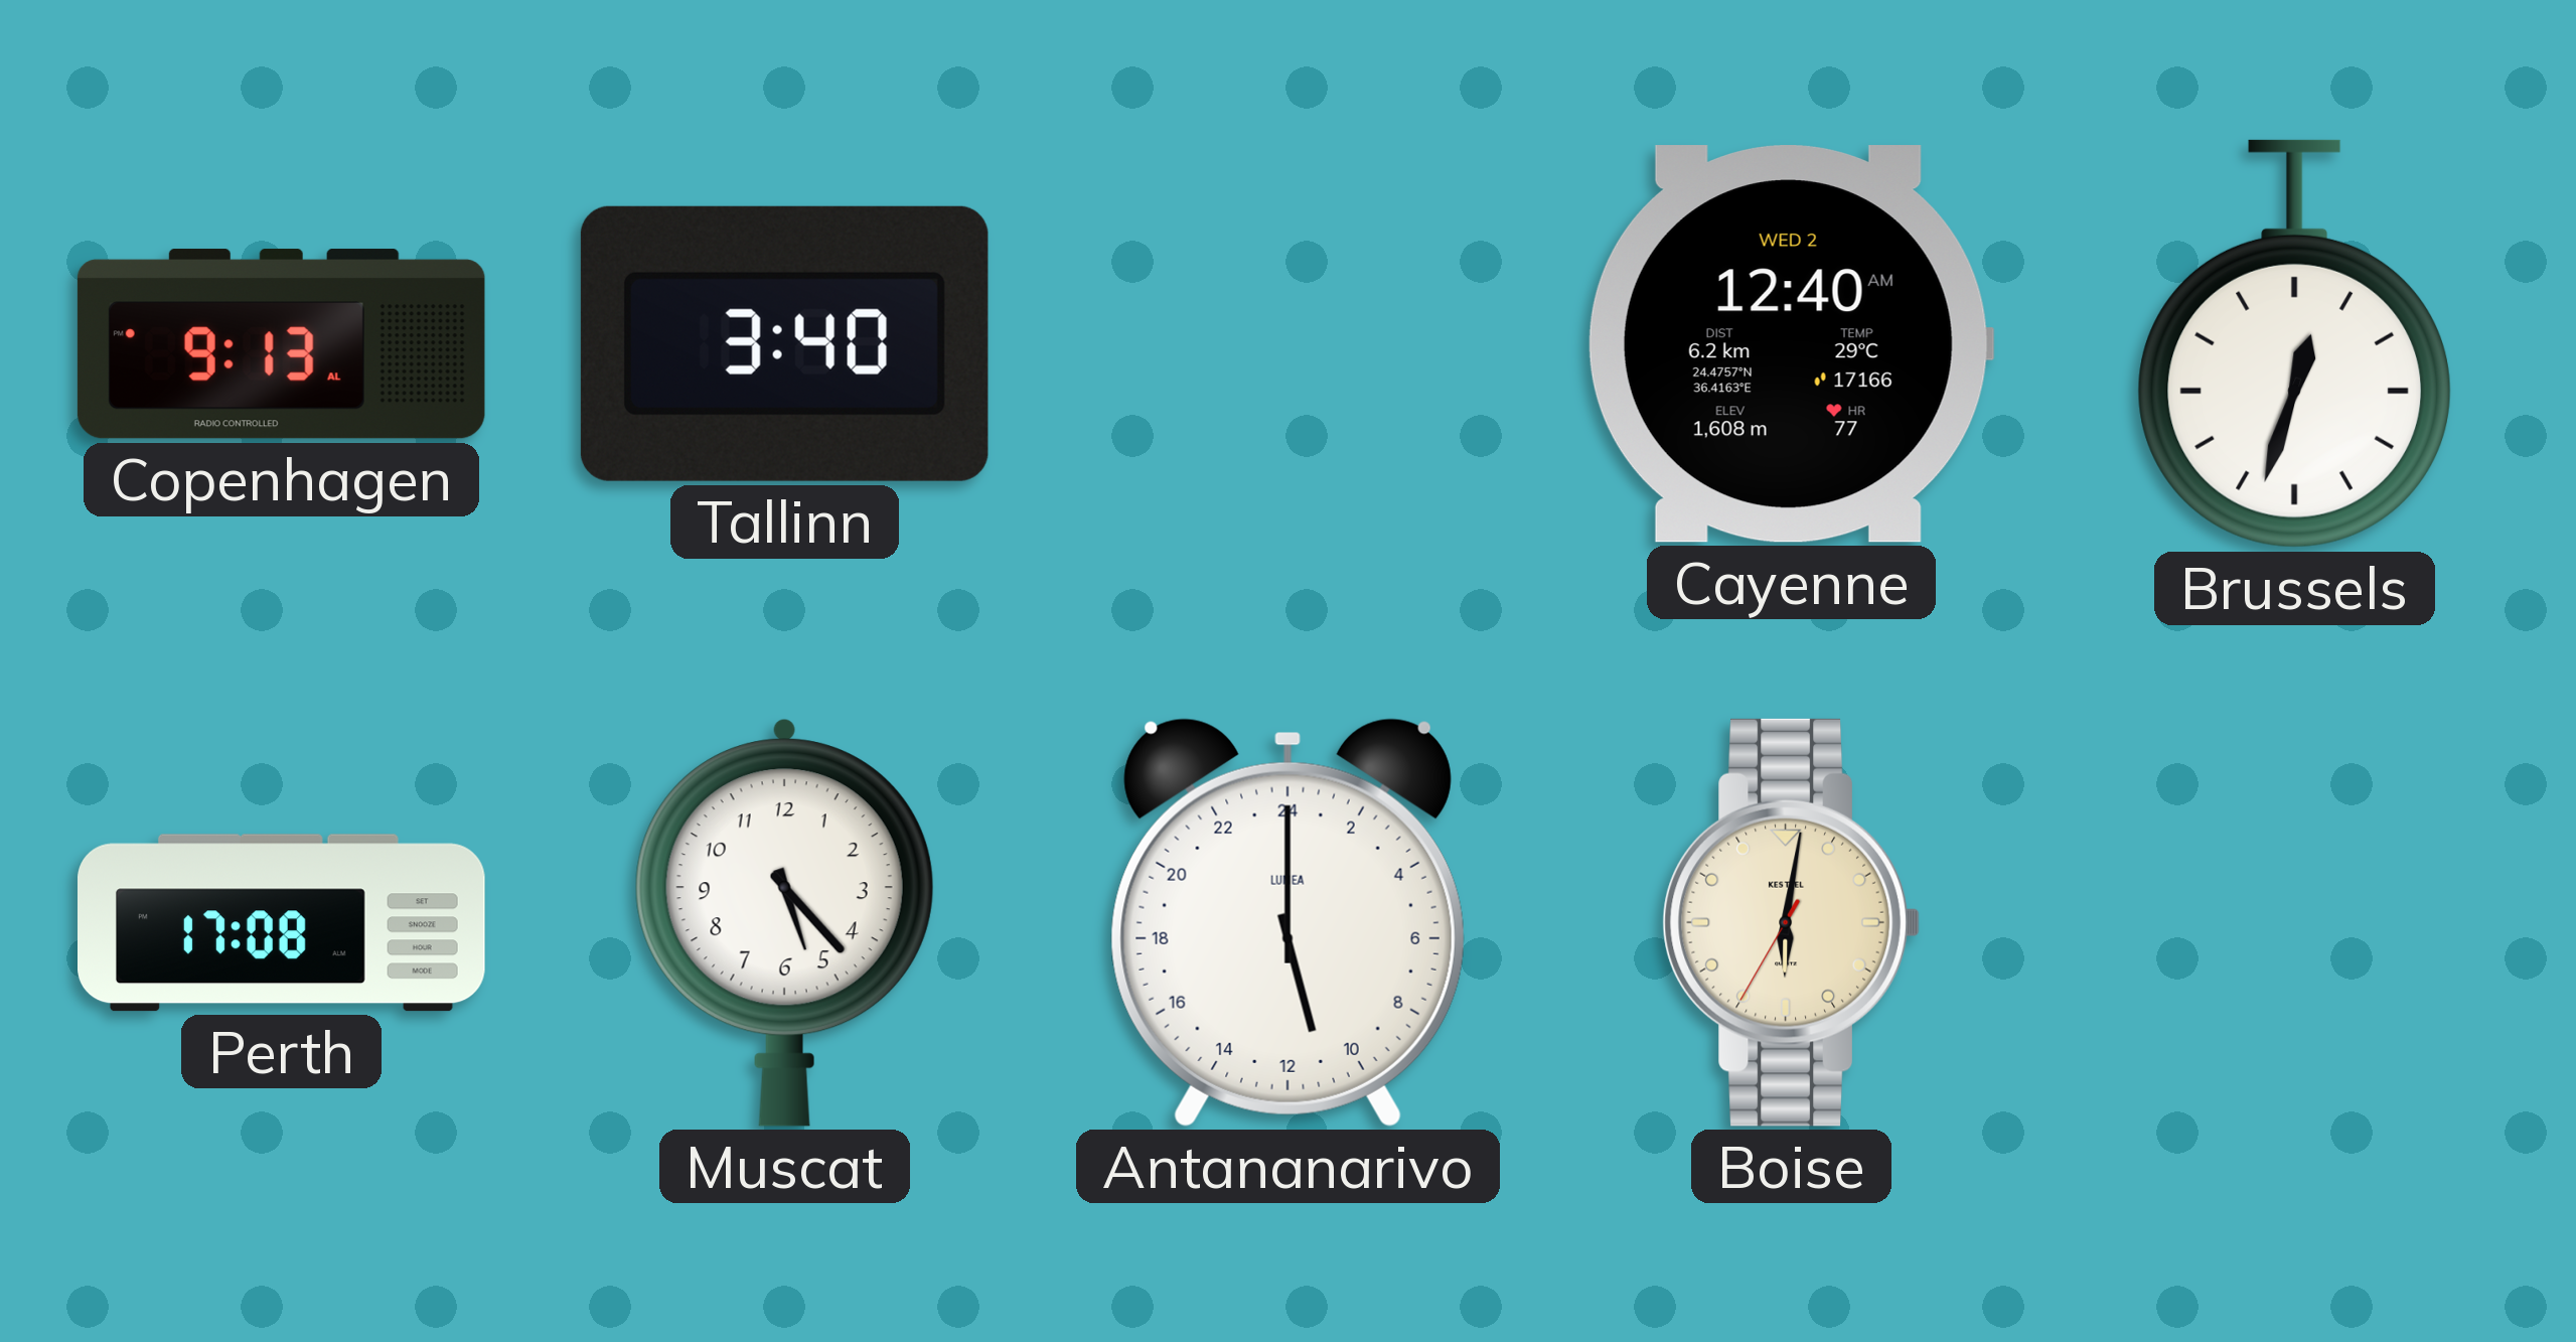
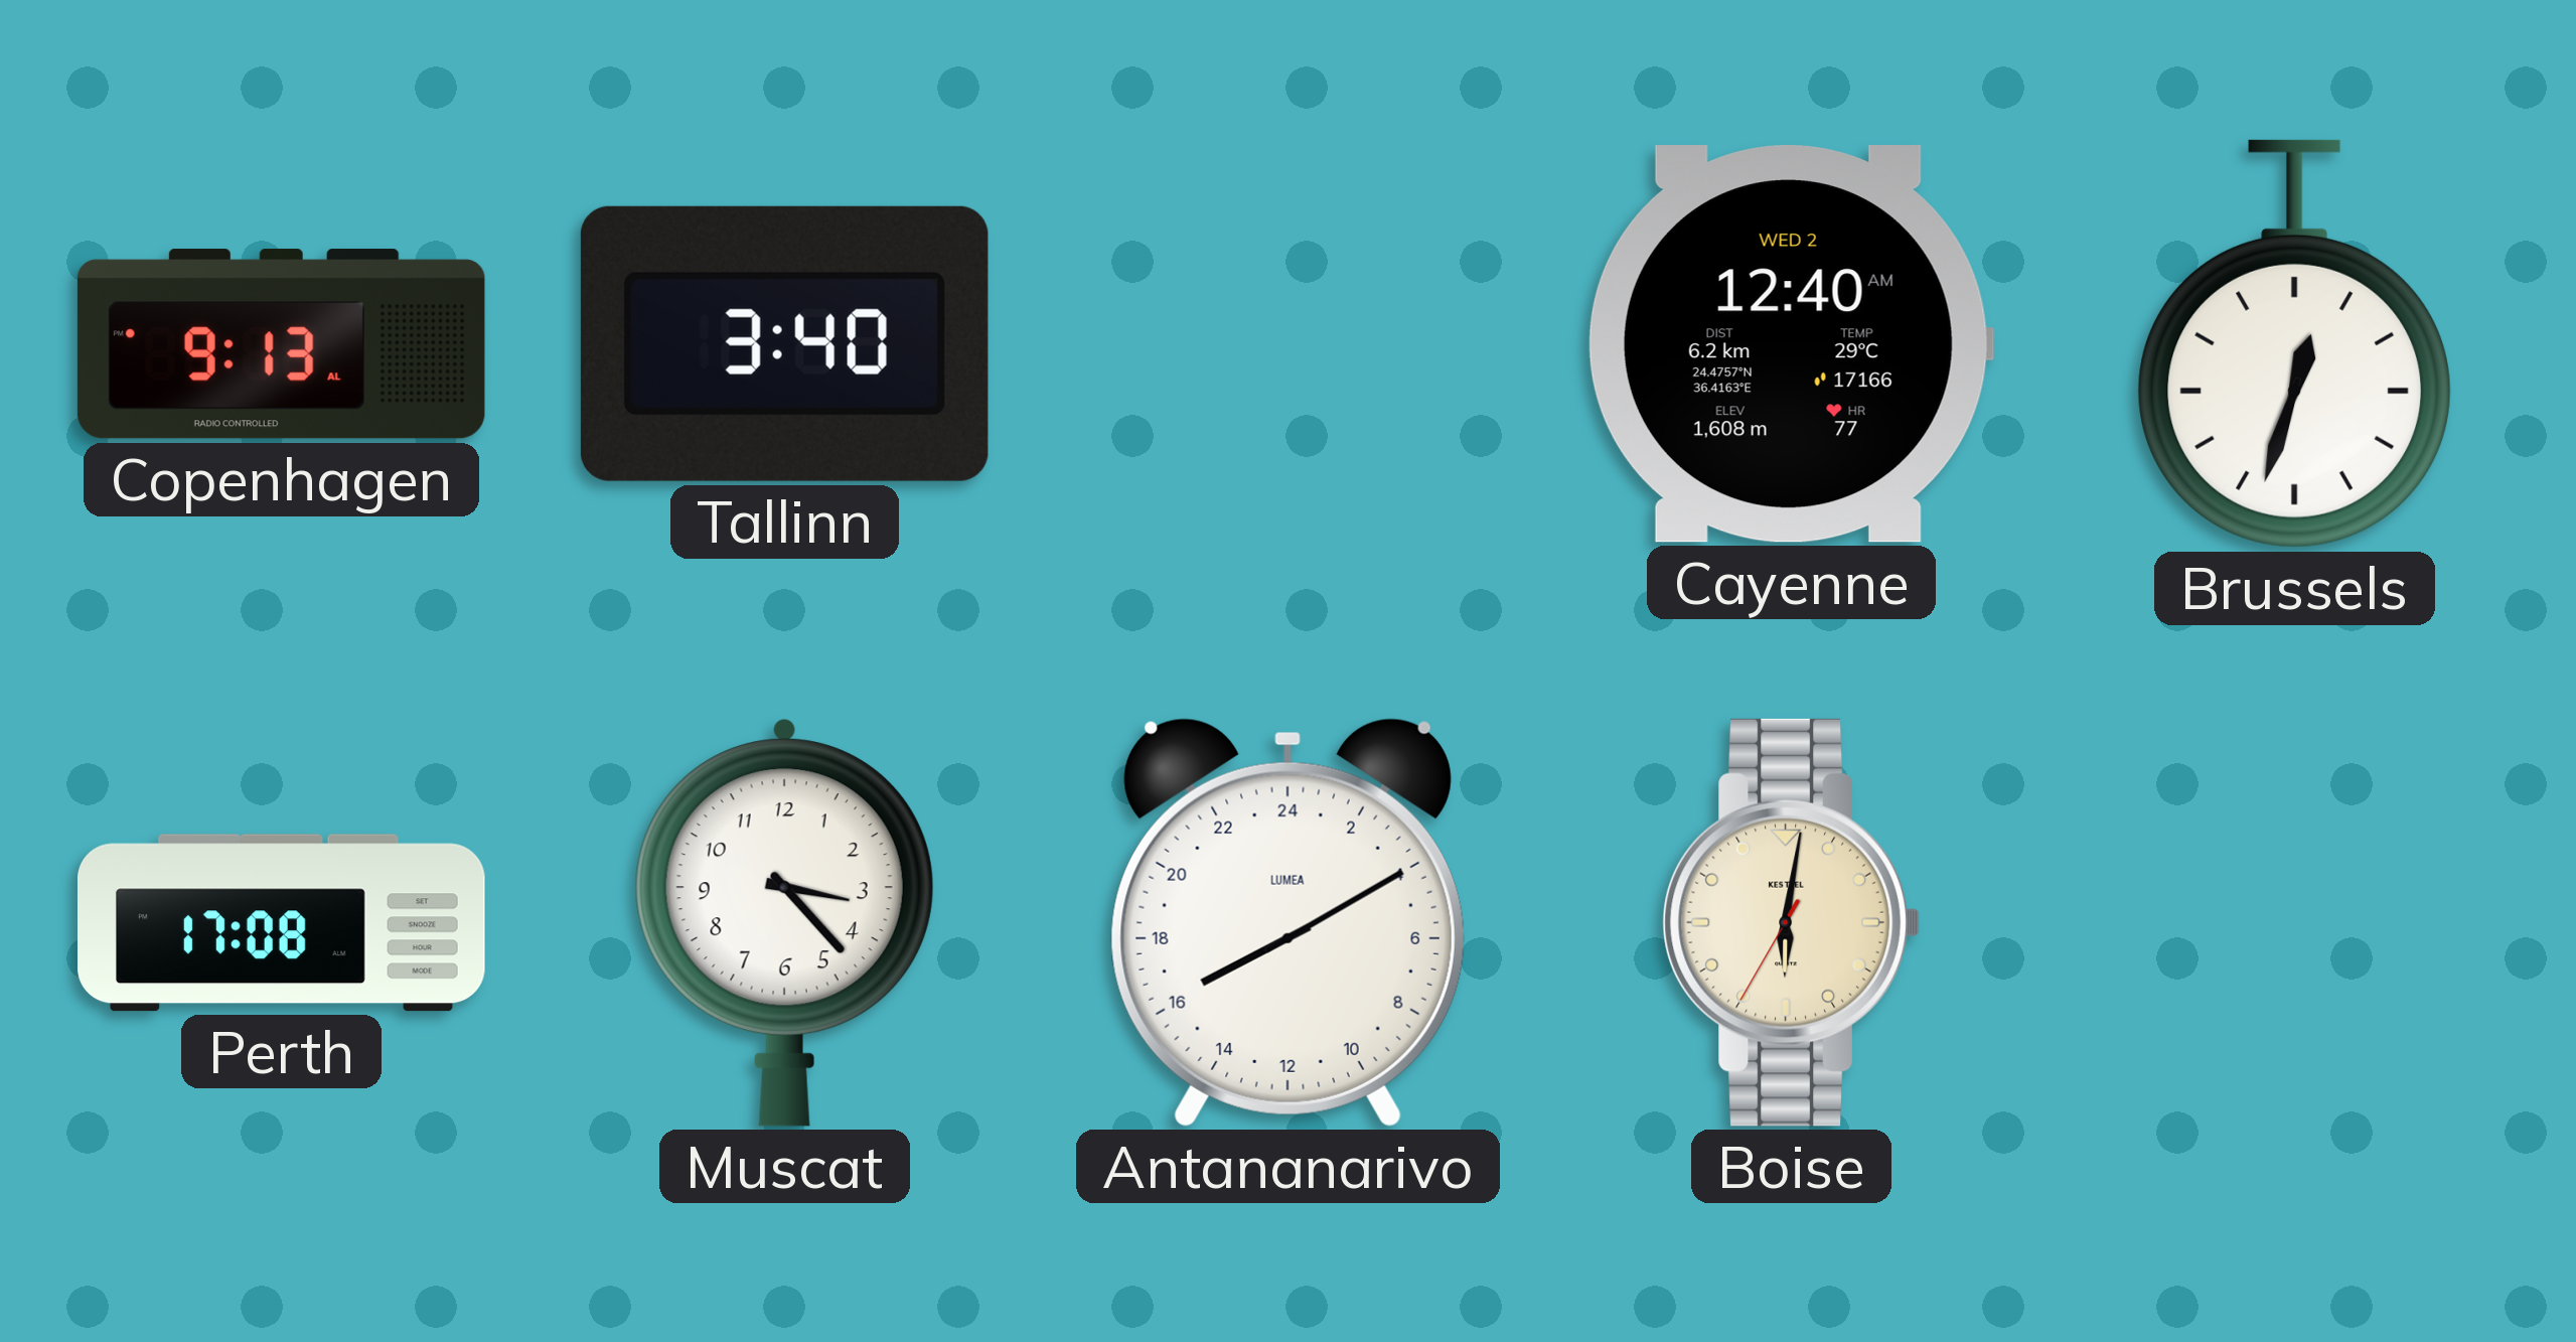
Muscat: 5:23 -> 3:23
Antananarivo: 11:00 -> 16:10
